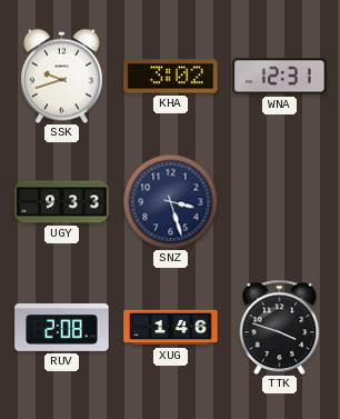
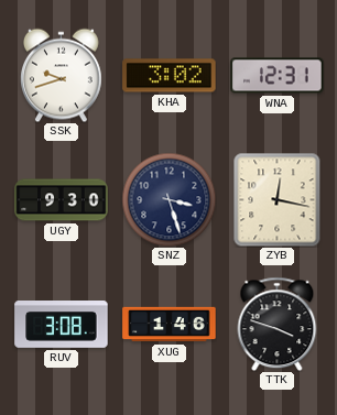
UGY: 9:33 -> 9:30
ZYB: none -> 12:17
RUV: 2:08 -> 3:08
